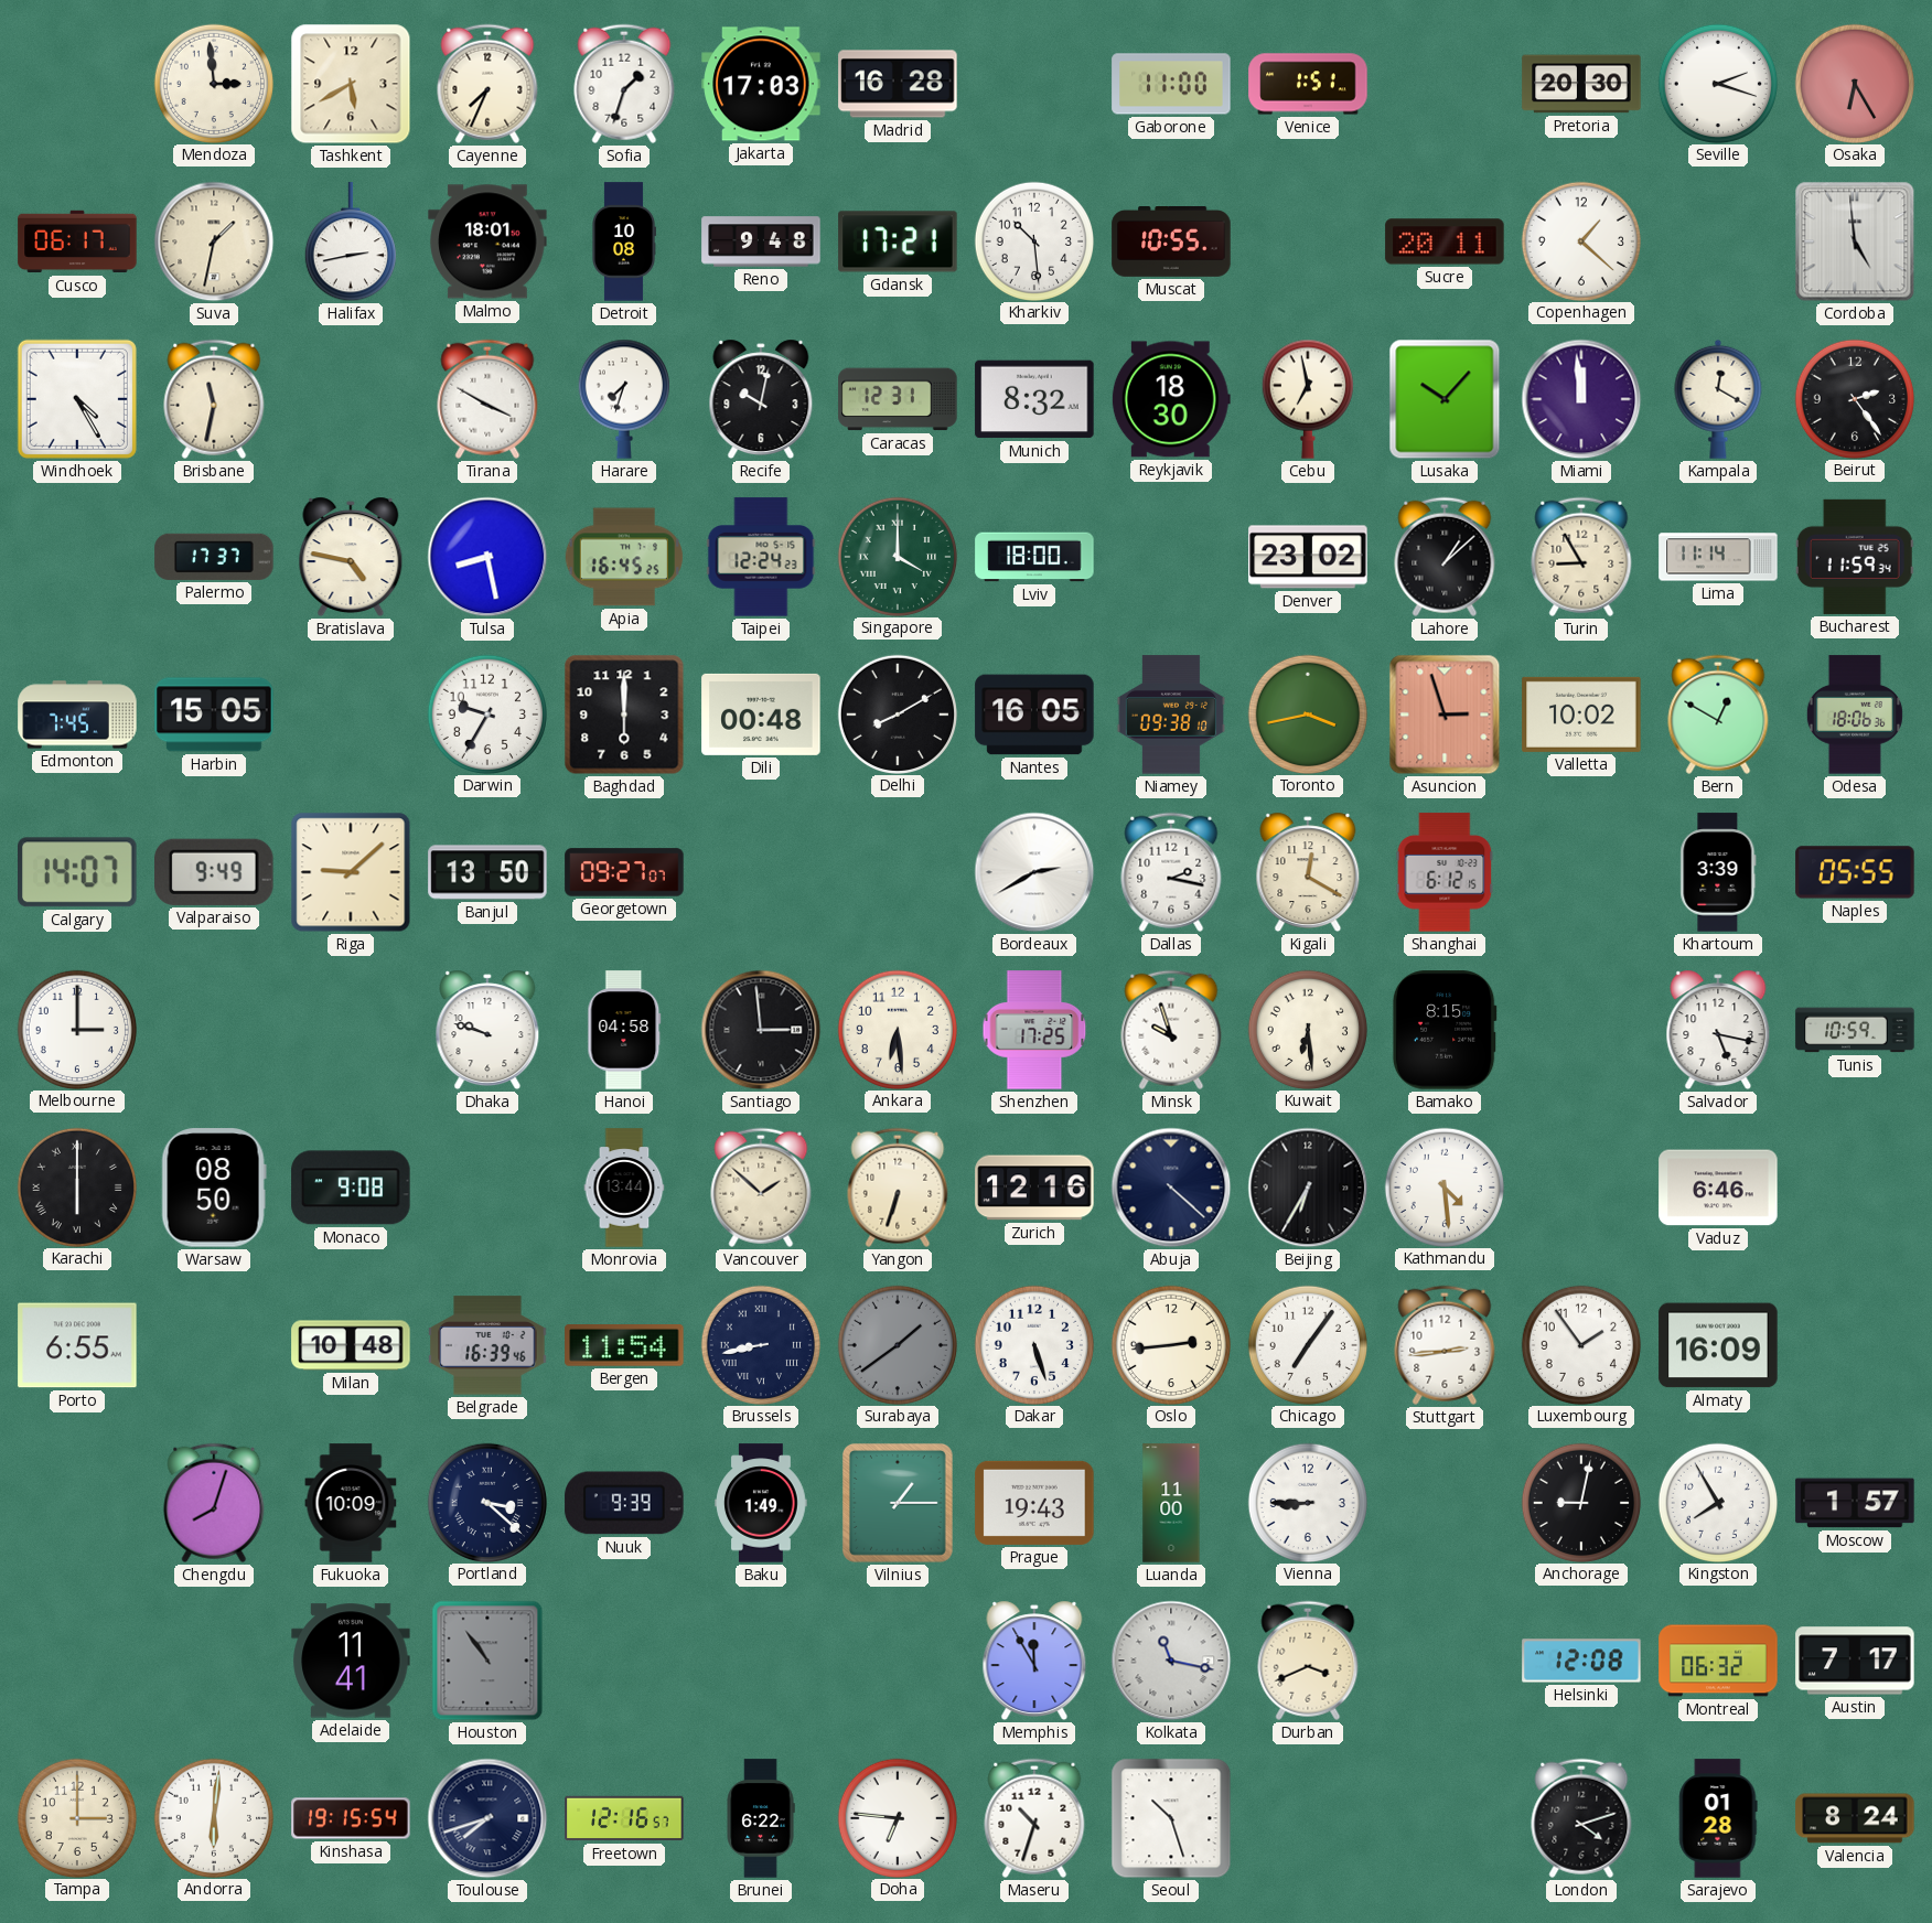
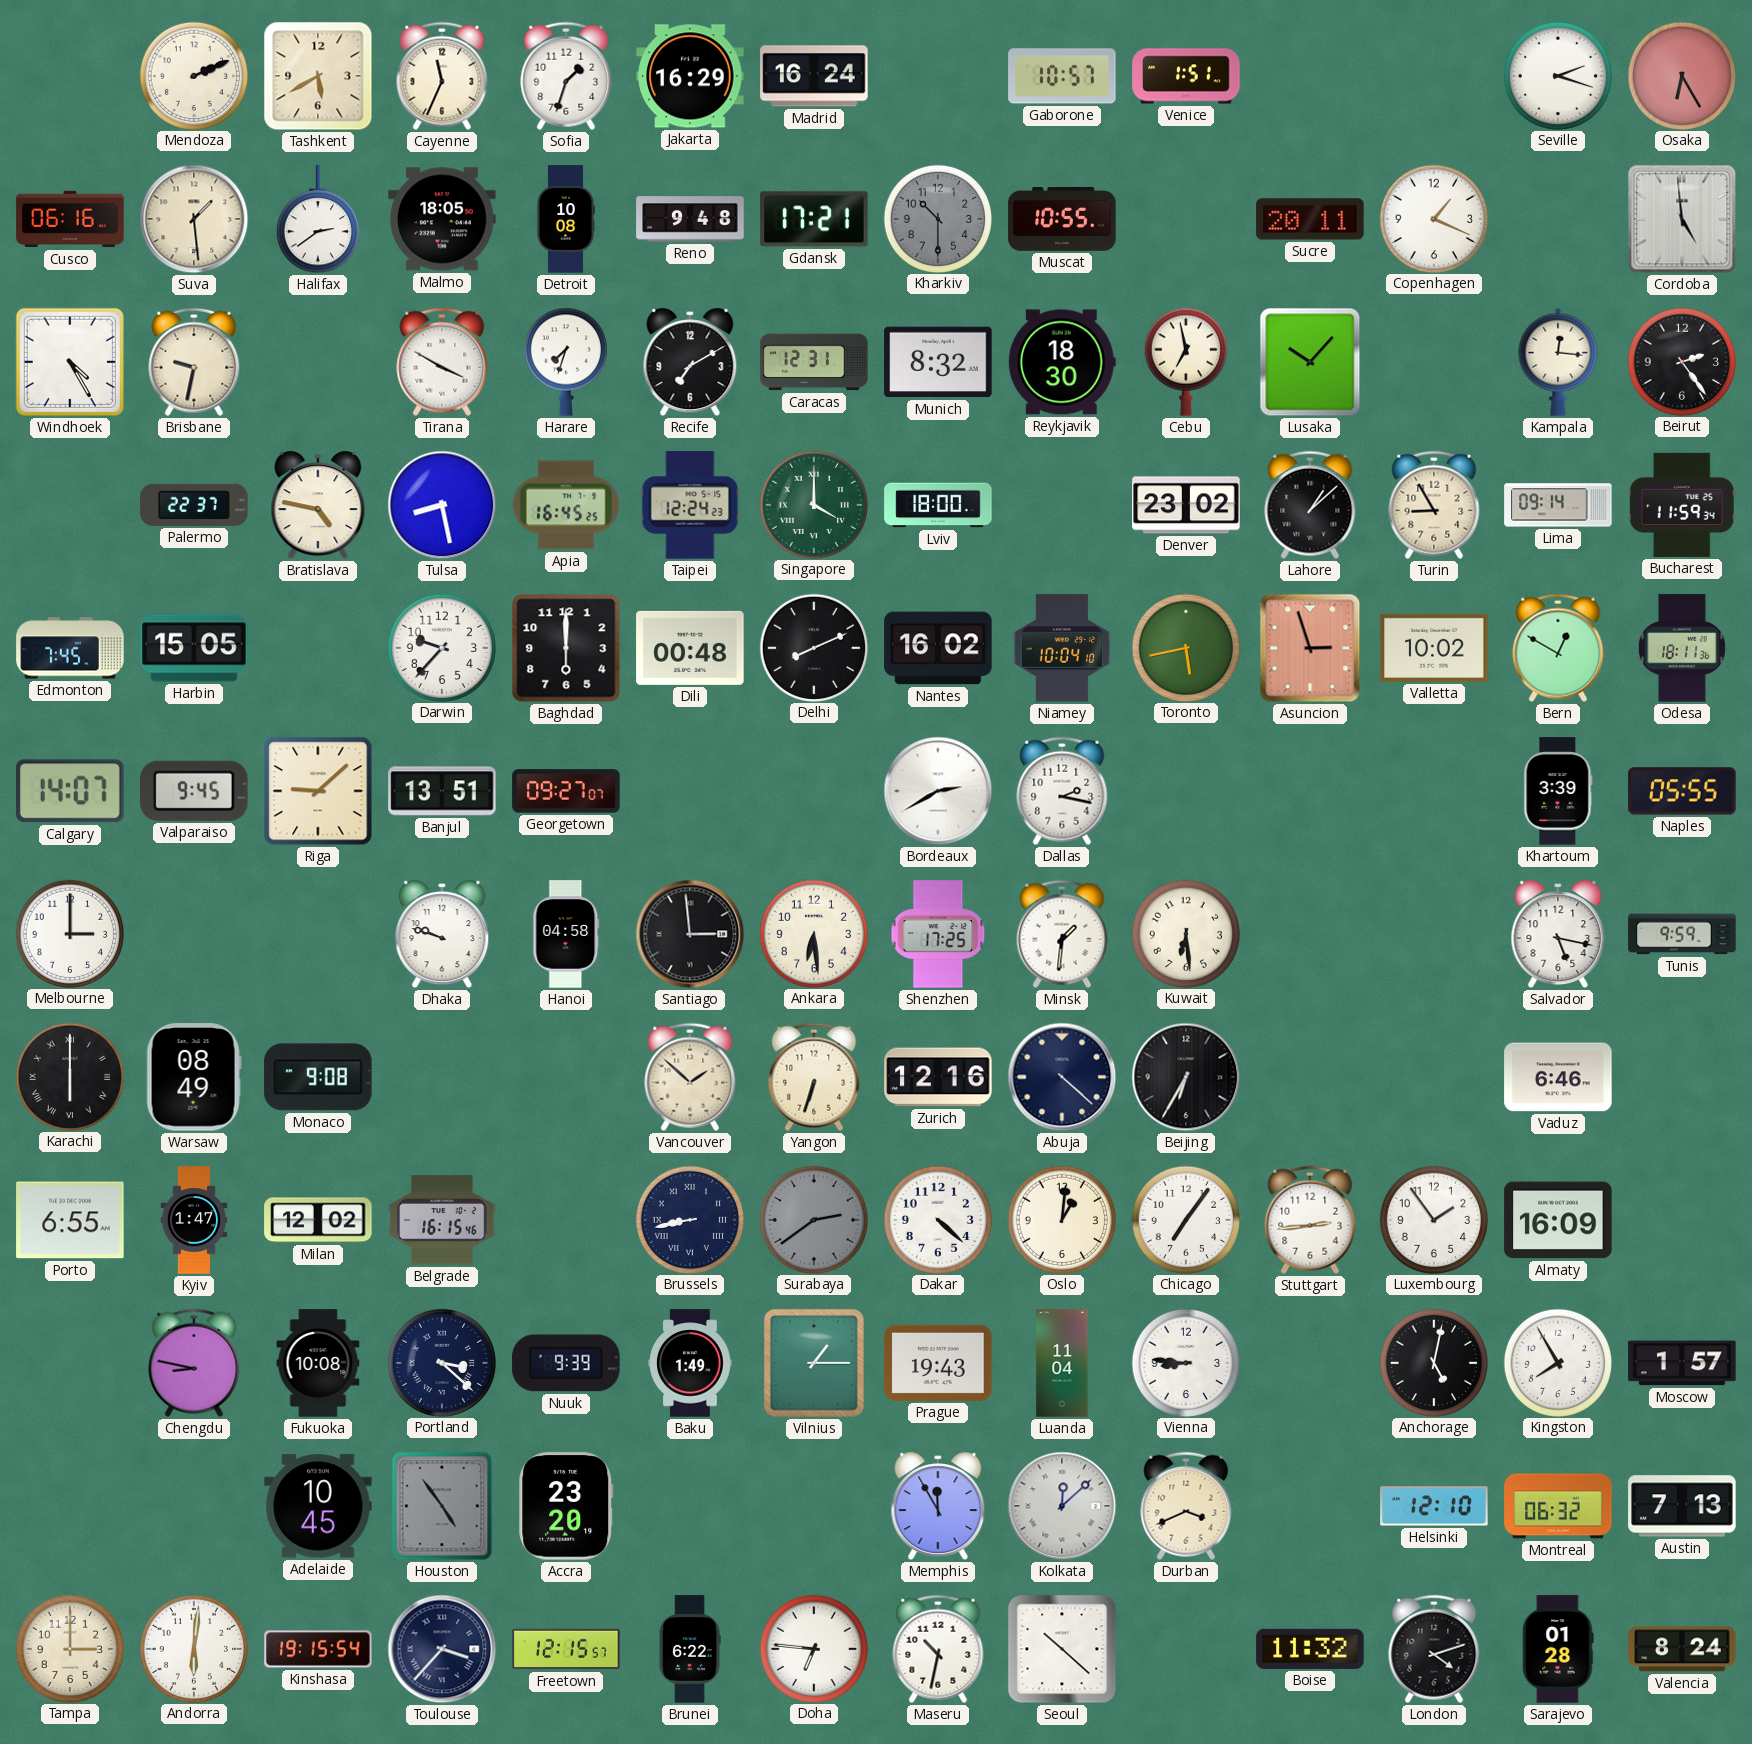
Mendoza: 2:59 -> 2:11
Cayenne: 7:34 -> 11:34
Jakarta: 17:03 -> 16:29
Madrid: 16:28 -> 16:24
Gaborone: 11:00 -> 10:57
Pretoria: 20:30 -> none
Cusco: 06:17 -> 06:16
Suva: 1:32 -> 1:29
Halifax: 2:43 -> 2:39
Malmo: 18:01 -> 18:05
Kharkiv: 10:29 -> 10:30
Kharkiv dial: white -> grey
Copenhagen: 1:22 -> 1:19
Brisbane: 11:32 -> 9:32
Recife: 10:02 -> 7:10
Miami: 11:59 -> none
Kampala: 12:20 -> 12:16
Palermo: 17:37 -> 22:37
Lima: 11:14 -> 09:14
Darwin: 9:35 -> 9:37
Delhi: 8:10 -> 8:11
Nantes: 16:05 -> 16:02
Niamey: 09:38 -> 10:04
Toronto: 3:43 -> 5:43
Odesa: 18:06 -> 18:11
Valparaiso: 9:49 -> 9:45
Banjul: 13:50 -> 13:51
Kigali: 12:20 -> none
Shanghai: 6:12 -> none
Minsk: 9:57 -> 1:31
Bamako: 8:15 -> none
Tunis: 10:59 -> 9:59
Warsaw: 08:50 -> 08:49
Monrovia: 13:44 -> none
Kathmandu: 4:29 -> none
Kyiv: none -> 1:47
Milan: 10:48 -> 12:02
Belgrade: 16:39 -> 16:15
Bergen: 11:54 -> none
Surabaya: 1:39 -> 2:39
Dakar: 5:27 -> 4:22
Oslo: 2:44 -> 1:01
Chengdu: 8:03 -> 8:47
Fukuoka: 10:09 -> 10:08
Luanda: 11:00 -> 11:04
Vienna: 8:45 -> 8:46
Anchorage: 9:02 -> 5:02
Adelaide: 11:41 -> 10:45
Houston: 10:54 -> 4:54
Accra: none -> 23:20
Kolkata: 11:17 -> 12:08
Helsinki: 12:08 -> 12:10
Austin: 7:17 -> 7:13
Toulouse: 7:42 -> 3:37
Freetown: 12:16 -> 12:15
Maseru: 10:33 -> 10:32
Seoul: 10:27 -> 10:22
Boise: none -> 11:32
